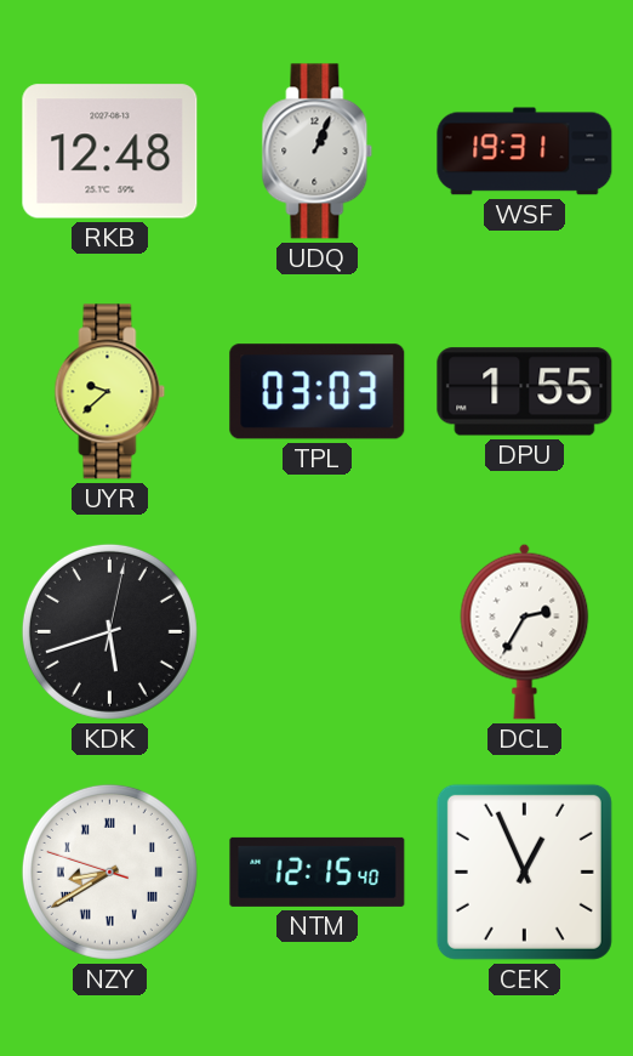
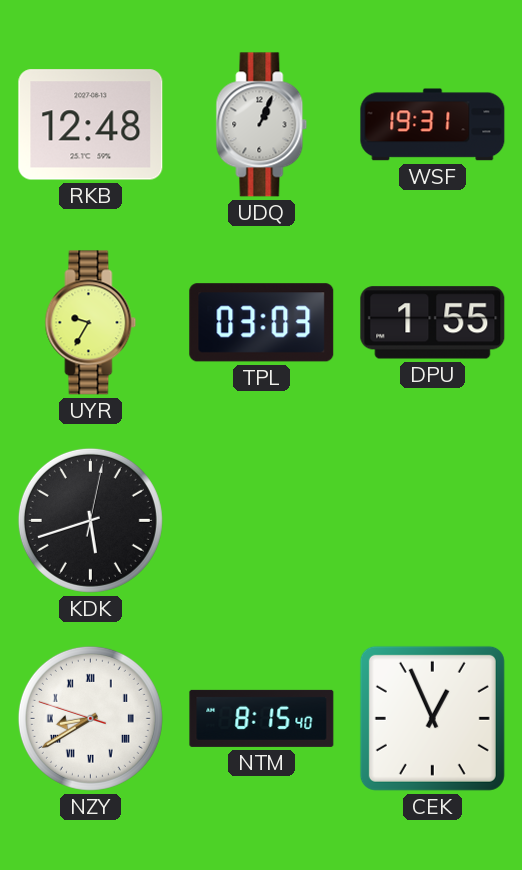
UYR: 9:38 -> 9:35
DCL: 2:35 -> none
NTM: 12:15 -> 8:15
